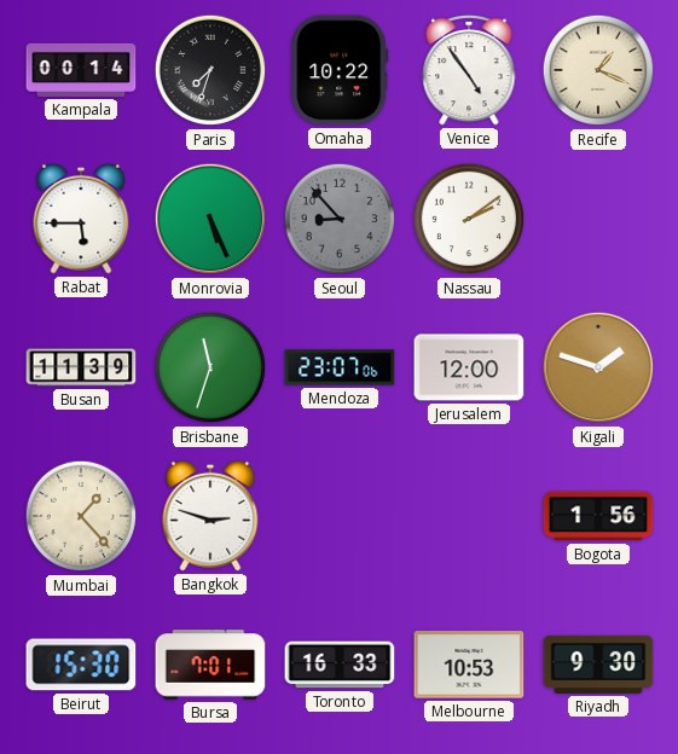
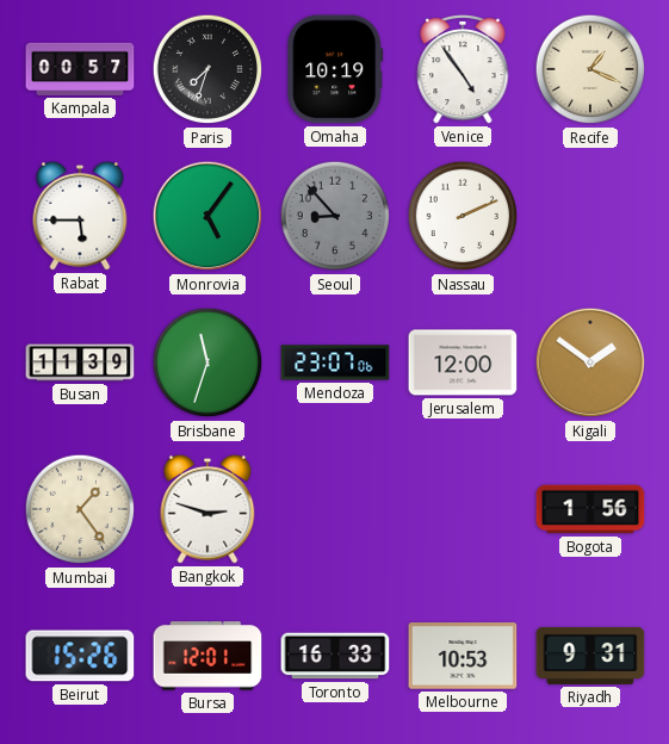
Kampala: 00:14 -> 00:57
Omaha: 10:22 -> 10:19
Monrovia: 5:26 -> 5:06
Nassau: 2:09 -> 2:11
Kigali: 1:48 -> 1:51
Mumbai: 1:23 -> 1:24
Beirut: 15:30 -> 15:26
Bursa: 7:01 -> 12:01
Riyadh: 9:30 -> 9:31
